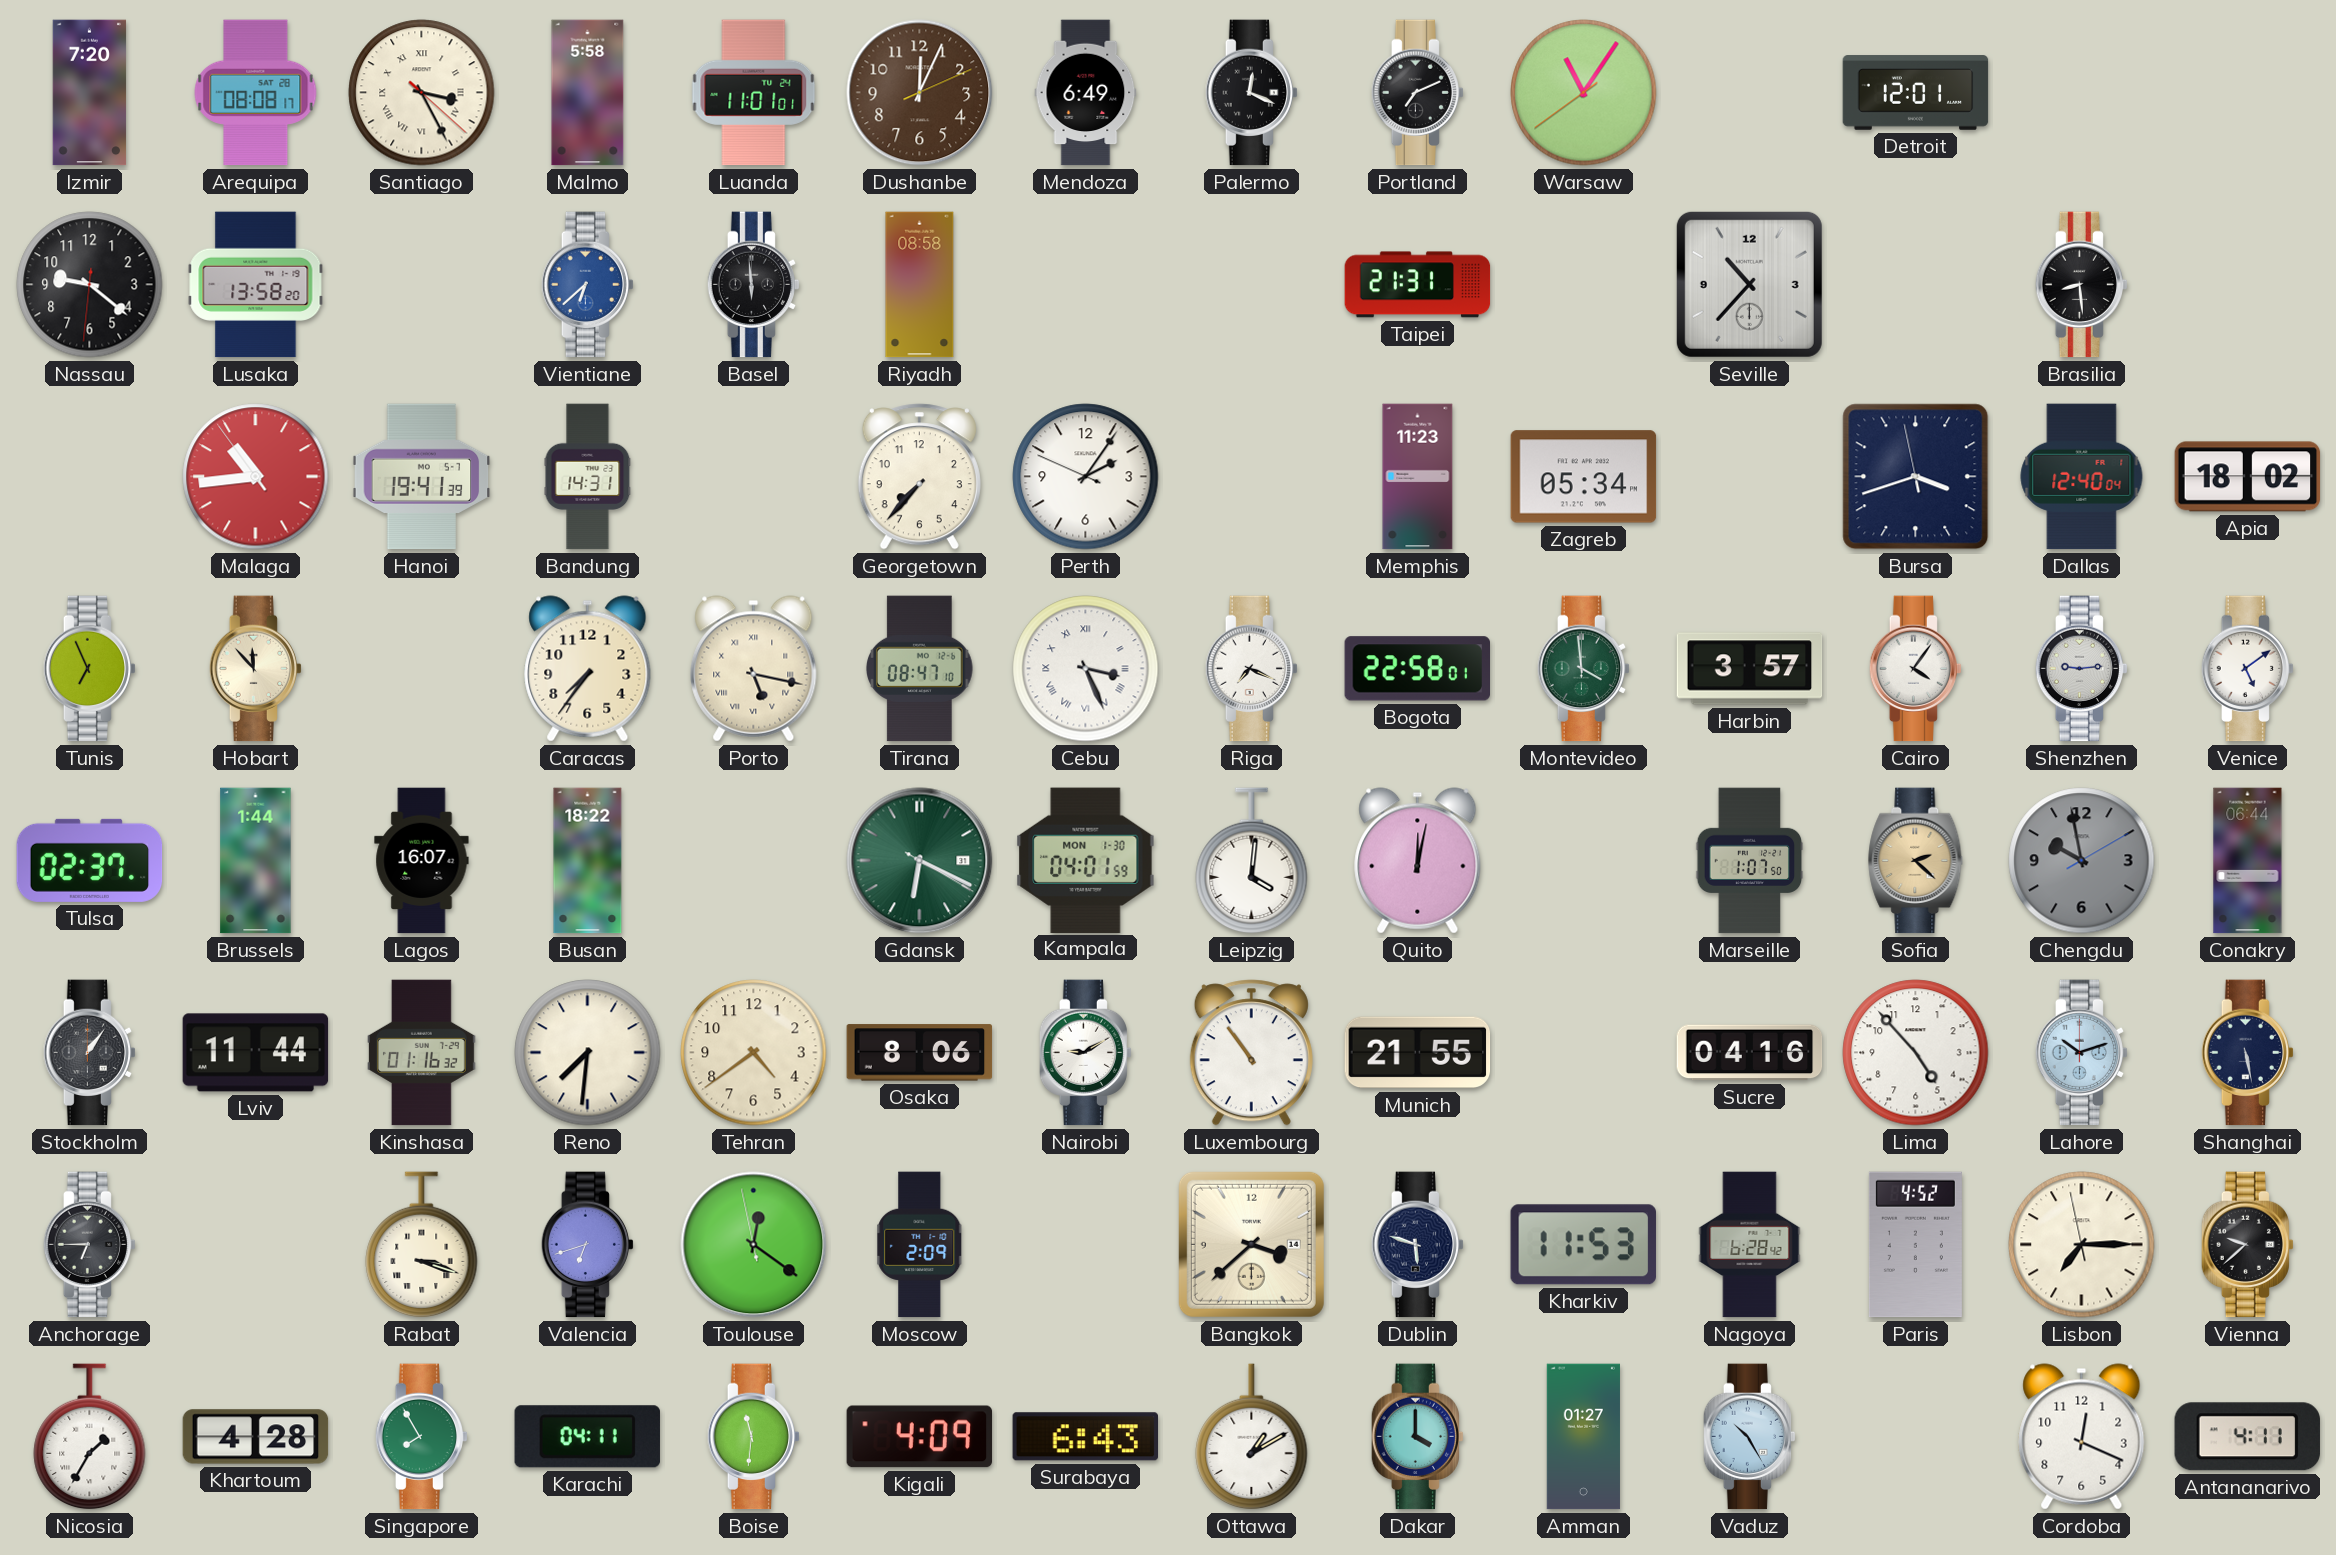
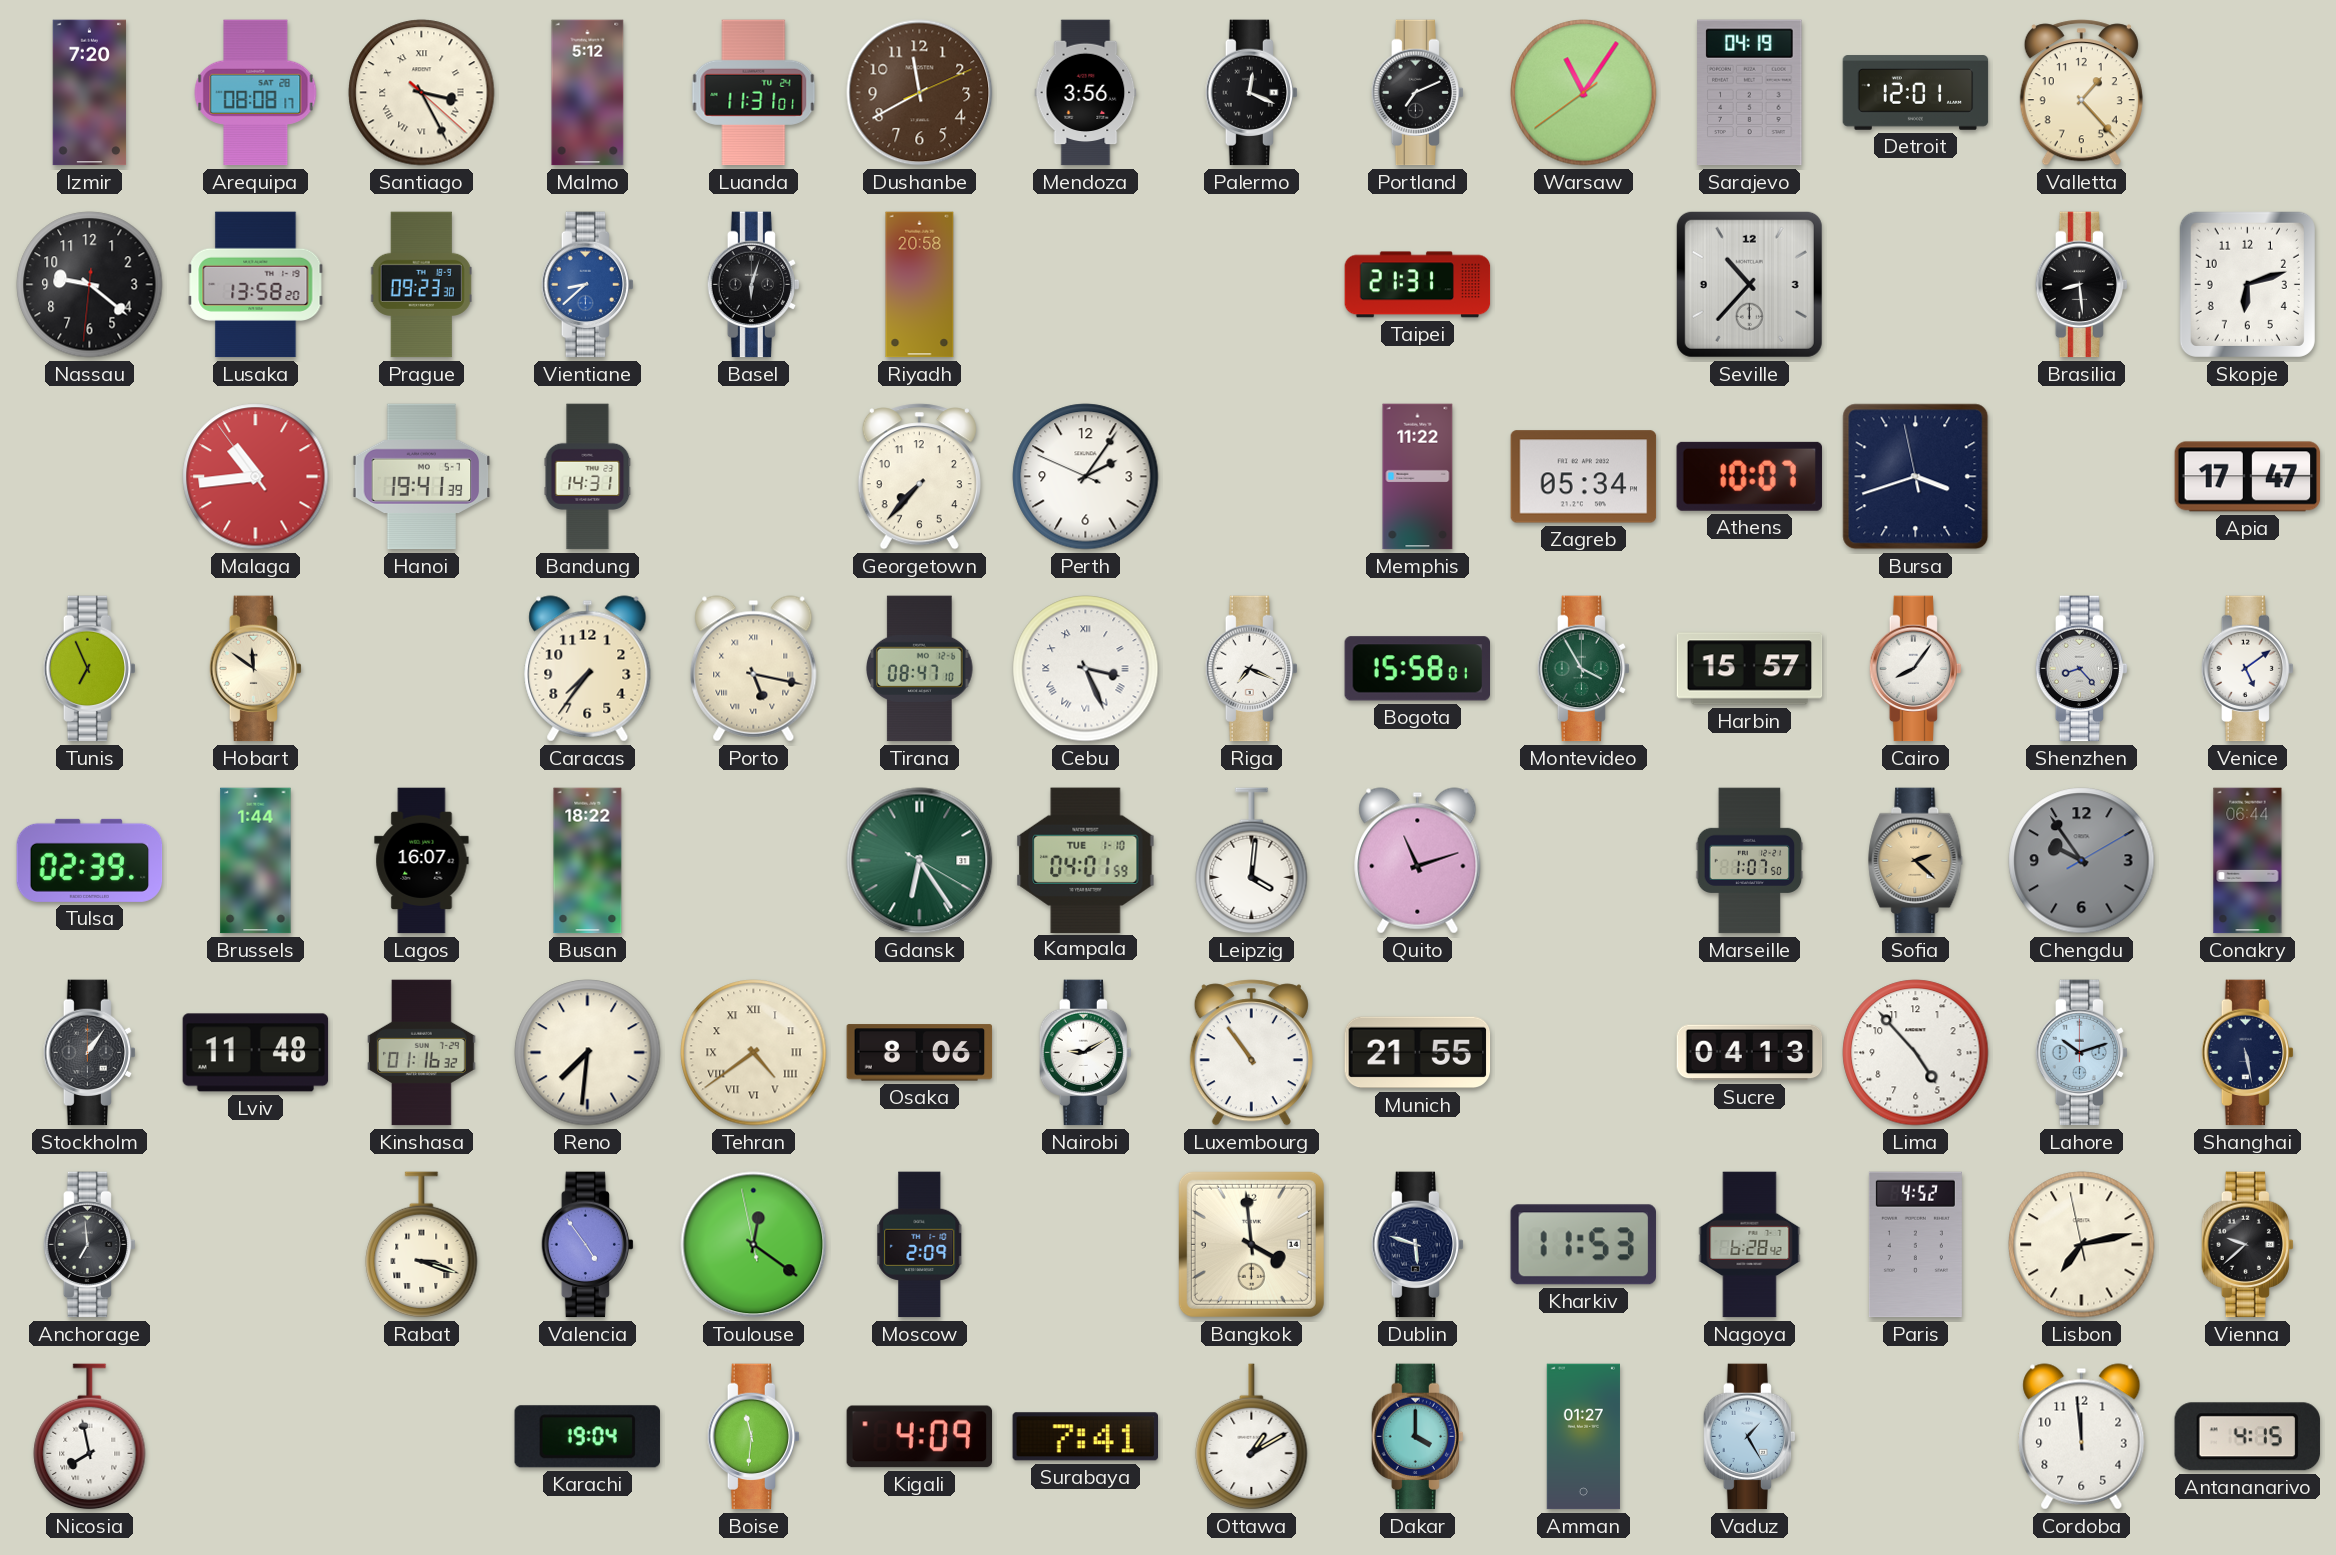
Malmo: 5:58 -> 5:12
Luanda: 11:01 -> 11:31
Dushanbe: 12:04 -> 11:40
Mendoza: 6:49 -> 3:56
Sarajevo: none -> 04:19
Valletta: none -> 1:23
Prague: none -> 09:23
Vientiane: 6:38 -> 8:38
Basel: 5:59 -> 6:03
Riyadh: 08:58 -> 20:58
Skopje: none -> 6:12
Memphis: 11:23 -> 11:22
Athens: none -> 10:07
Dallas: 12:40 -> none
Apia: 18:02 -> 17:47
Hobart: 11:53 -> 11:51
Bogota: 22:58 -> 15:58
Montevideo: 3:59 -> 3:55
Harbin: 3:57 -> 15:57
Cairo: 4:06 -> 8:06
Shenzhen: 9:14 -> 8:23
Tulsa: 02:37 -> 02:39
Gdansk: 6:19 -> 6:24
Kampala date: MON 1-30 -> TUE 1-10
Quito: 12:02 -> 11:12
Chengdu: 9:58 -> 9:54
Lviv: 11:44 -> 11:48
Tehran numerals: Arabic -> Roman
Sucre: 04:16 -> 04:13
Anchorage: 6:45 -> 6:59
Valencia: 6:42 -> 4:54
Bangkok: 3:38 -> 3:59
Lisbon: 7:14 -> 7:12
Nicosia: 1:35 -> 7:58
Khartoum: 4:28 -> none
Singapore: 7:55 -> none
Karachi: 04:11 -> 19:04
Surabaya: 6:43 -> 7:41
Vaduz: 10:25 -> 1:25
Cordoba: 12:19 -> 11:59
Antananarivo: 4:11 -> 4:15
